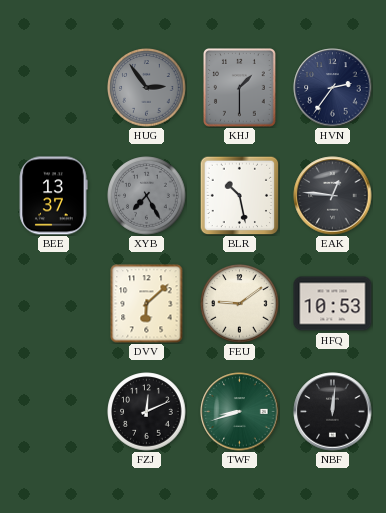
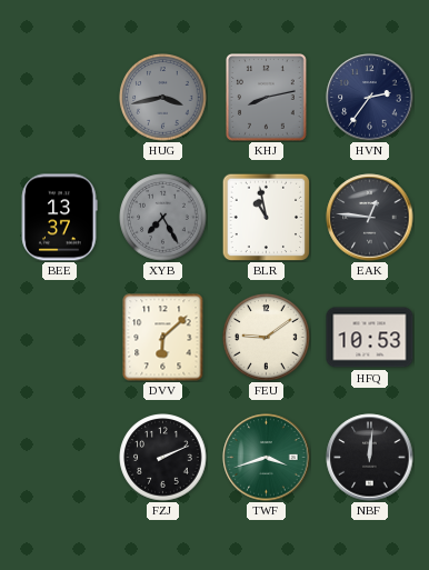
HUG: 2:54 -> 3:43
KHJ: 1:30 -> 8:13
BLR: 10:28 -> 10:58
FZJ: 12:11 -> 2:11
TWF: 8:42 -> 3:42
